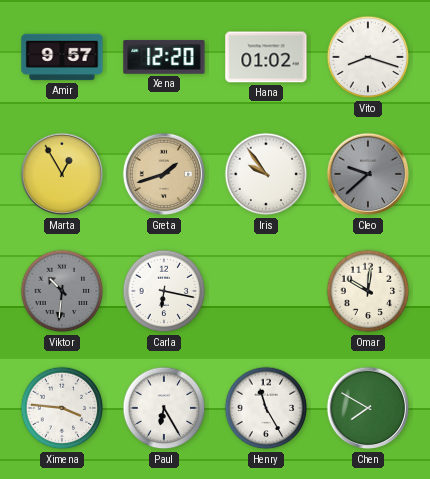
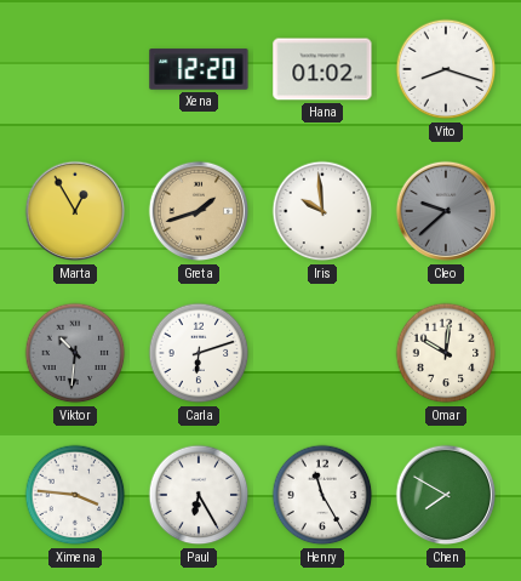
Amir: 9:57 -> none
Iris: 9:54 -> 9:59
Carla: 6:17 -> 6:12
